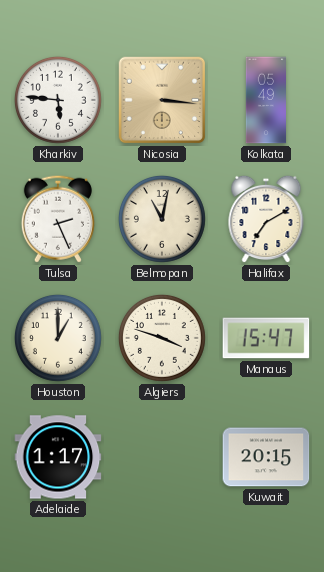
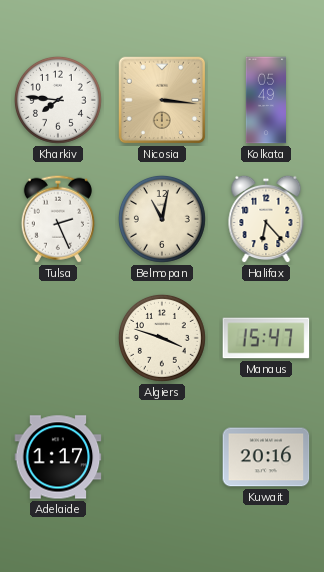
Kharkiv: 5:46 -> 7:46
Halifax: 7:10 -> 6:23
Houston: 1:00 -> none
Kuwait: 20:15 -> 20:16
